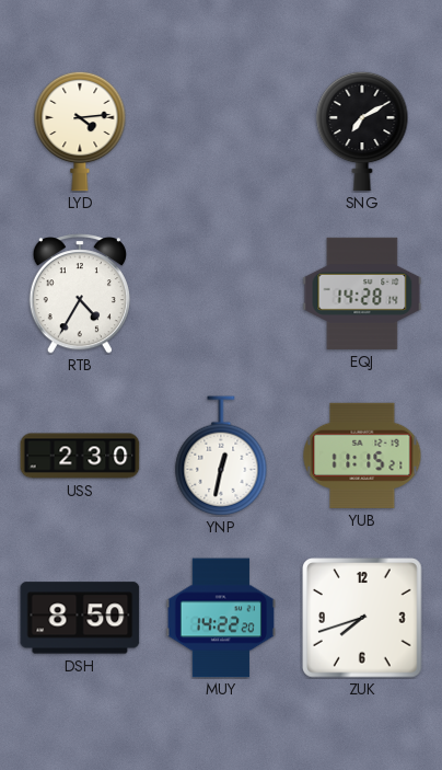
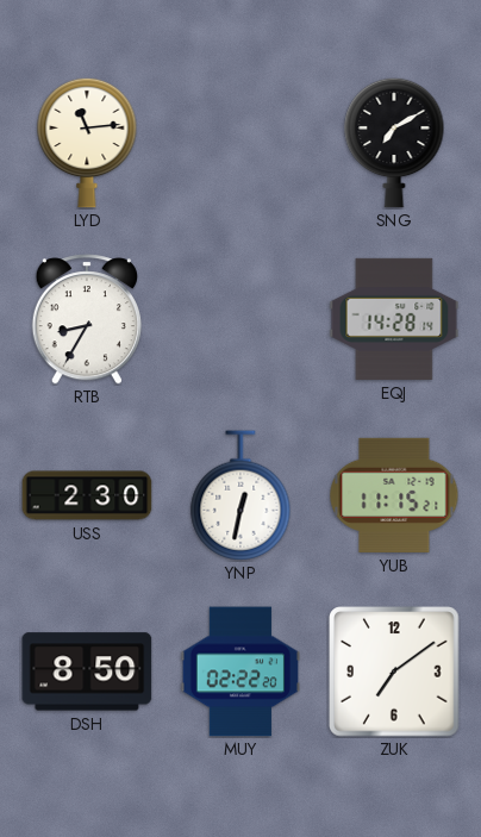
LYD: 4:14 -> 11:14
RTB: 4:35 -> 8:35
MUY: 14:22 -> 02:22
ZUK: 7:42 -> 7:09
